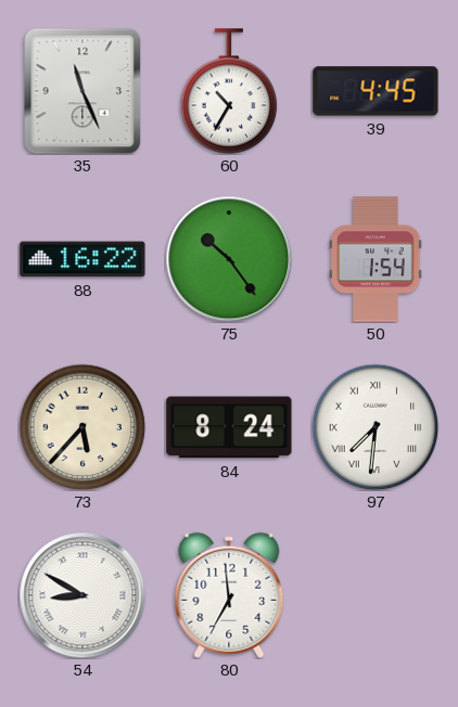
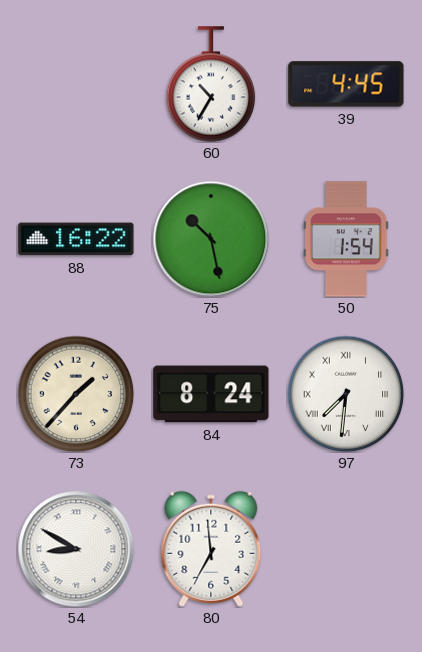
35: 11:26 -> none
75: 10:24 -> 10:28
73: 5:37 -> 1:37
